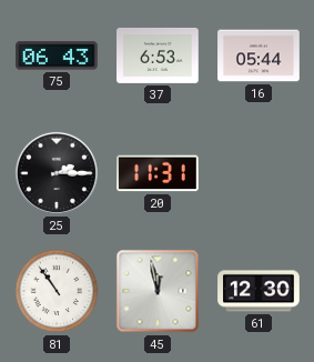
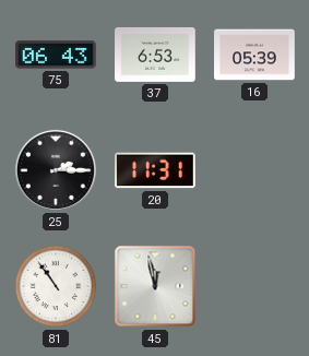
16: 05:44 -> 05:39
61: 12:30 -> none
